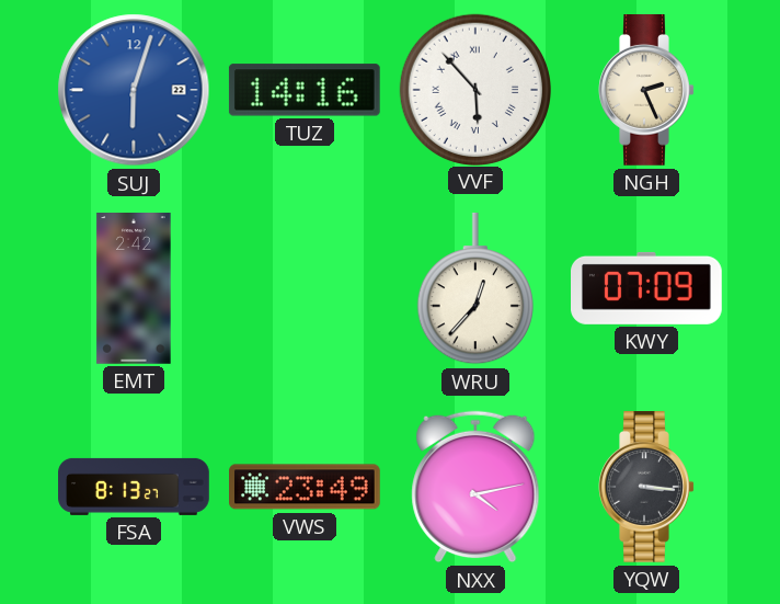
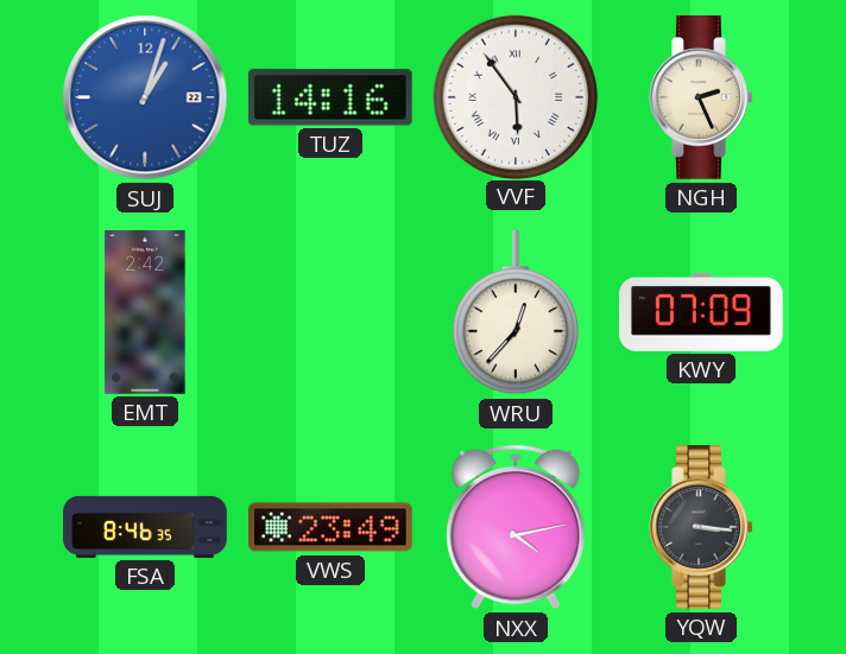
SUJ: 6:03 -> 1:03
VVF: 5:53 -> 5:54
FSA: 8:13 -> 8:46
